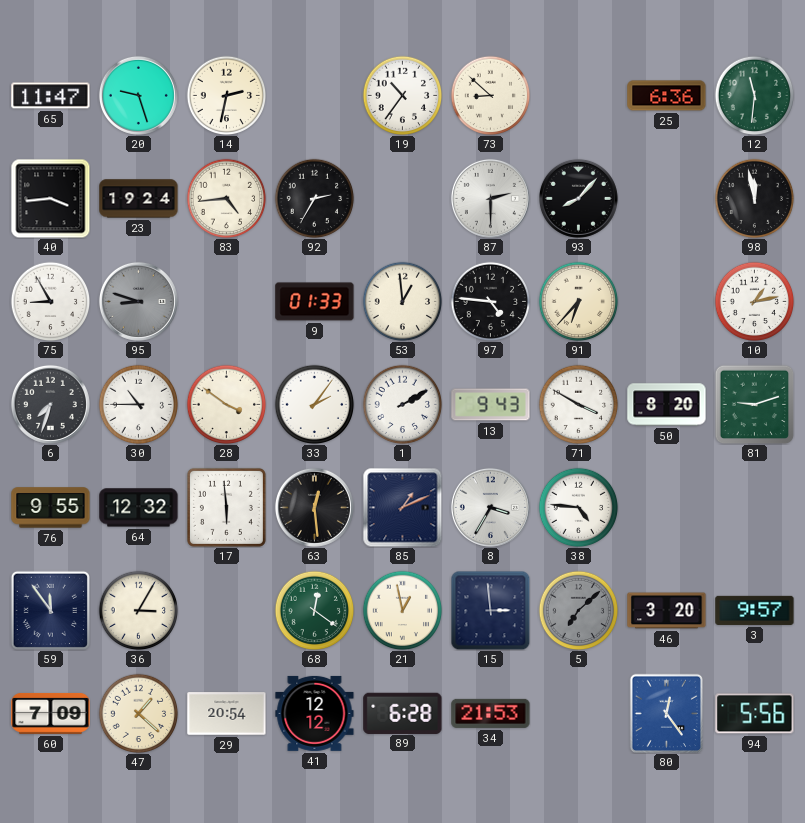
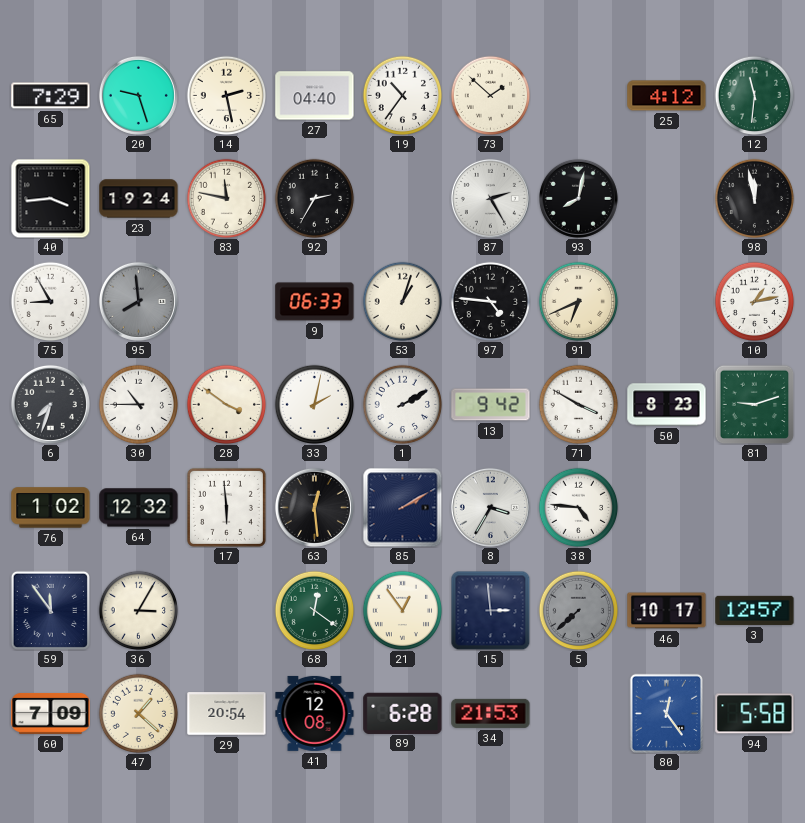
65: 11:47 -> 7:29
14: 2:32 -> 2:28
27: none -> 04:40
73: 8:52 -> 1:52
25: 6:36 -> 4:12
83: 4:44 -> 11:47
87: 2:30 -> 2:25
93: 8:07 -> 8:02
95: 8:48 -> 7:59
9: 01:33 -> 06:33
53: 12:59 -> 1:03
91: 6:37 -> 6:41
33: 2:06 -> 2:02
13: 9:43 -> 9:42
50: 8:20 -> 8:23
76: 9:55 -> 1:02
85: 1:11 -> 2:10
21: 12:58 -> 12:54
5: 7:08 -> 7:38
46: 3:20 -> 10:17
3: 9:57 -> 12:57
41: 12:12 -> 12:08
94: 5:56 -> 5:58
